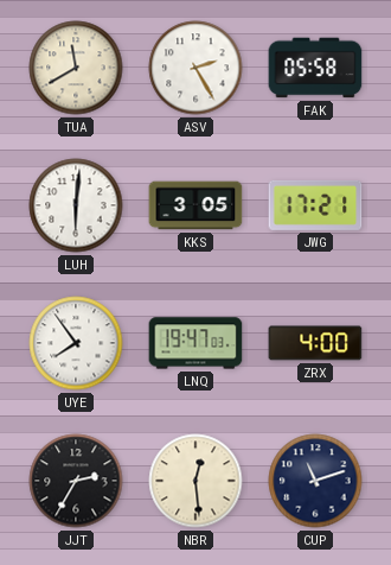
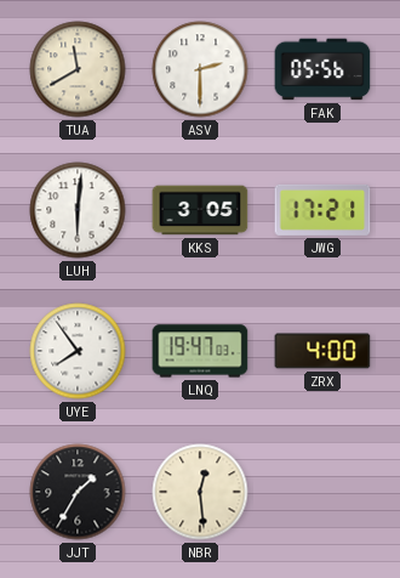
ASV: 2:25 -> 2:30
FAK: 05:58 -> 05:56
JJT: 2:35 -> 1:35
CUP: 11:12 -> none
